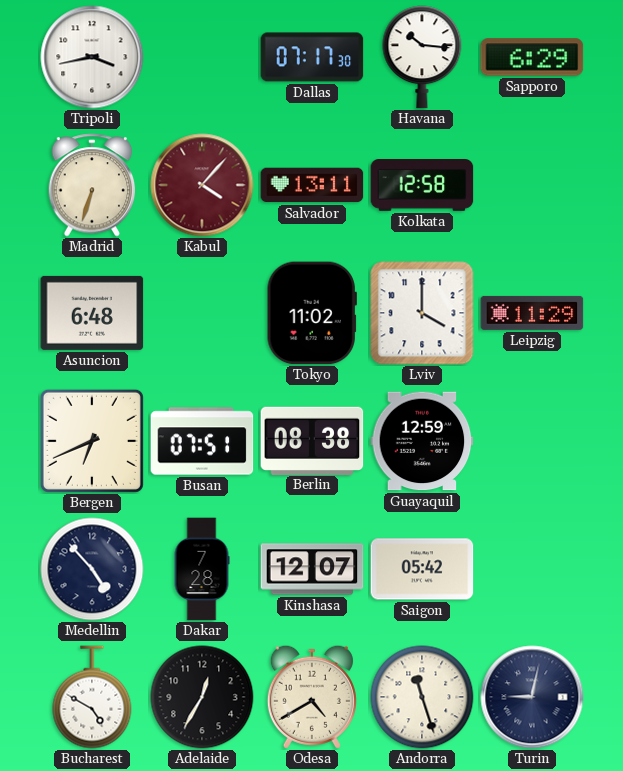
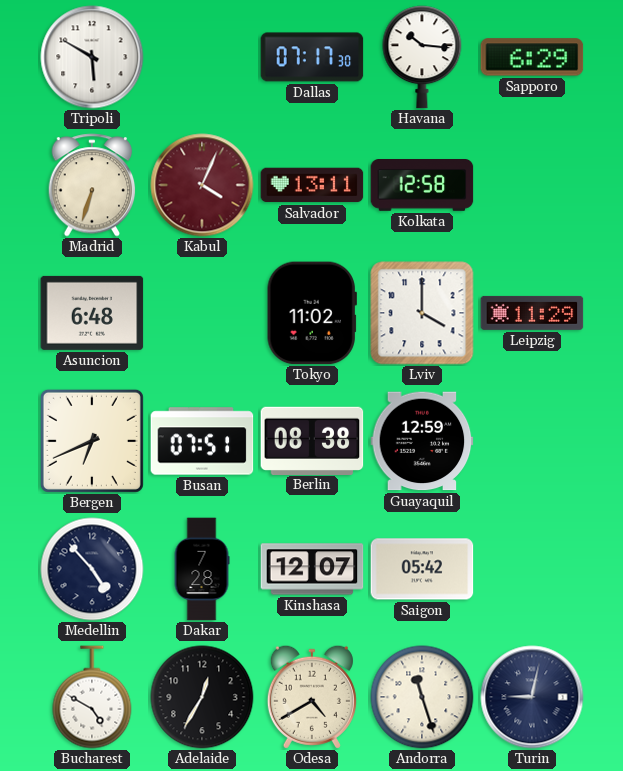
Tripoli: 3:43 -> 5:50
Kabul: 4:07 -> 4:04
